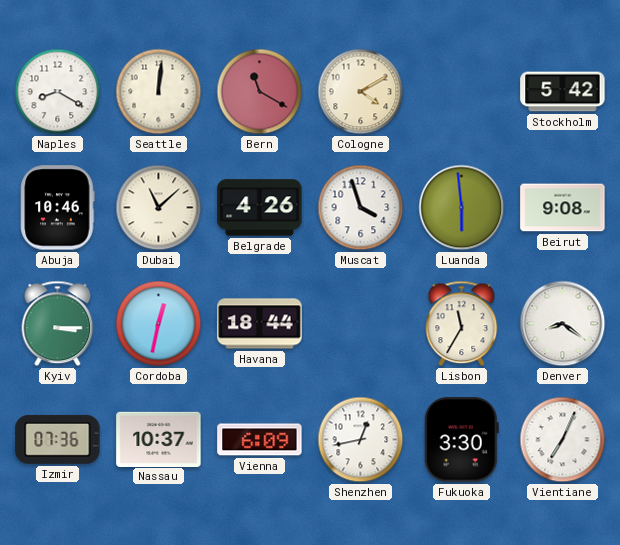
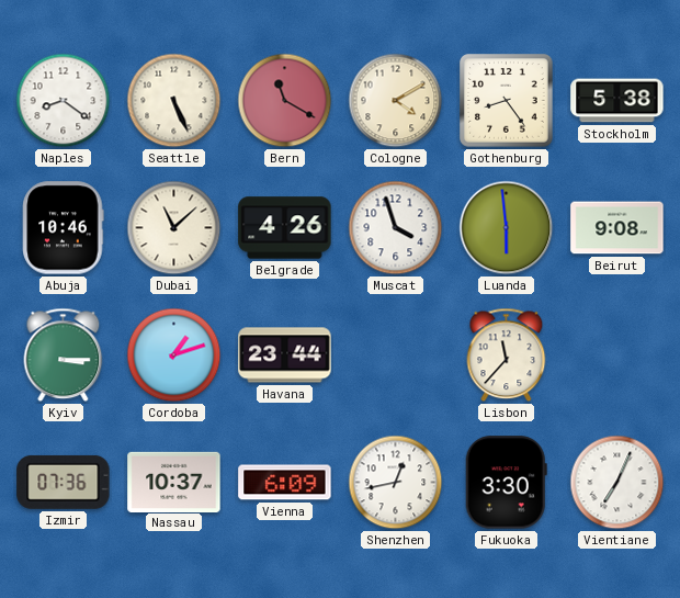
Naples: 8:20 -> 8:21
Seattle: 12:01 -> 5:26
Gothenburg: none -> 8:24
Stockholm: 5:42 -> 5:38
Cordoba: 12:32 -> 1:12
Havana: 18:44 -> 23:44
Lisbon: 11:35 -> 11:37
Denver: 8:21 -> none
